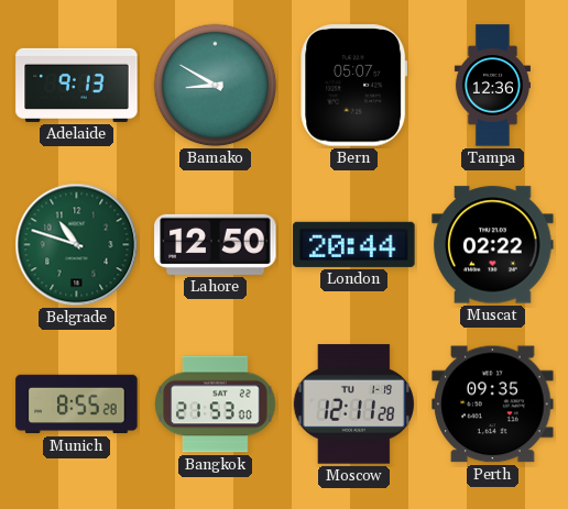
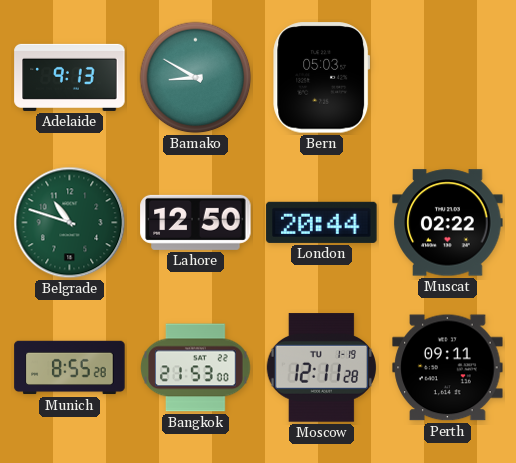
Bern: 05:07 -> 05:03
Tampa: 12:36 -> none
Perth: 09:35 -> 09:11
